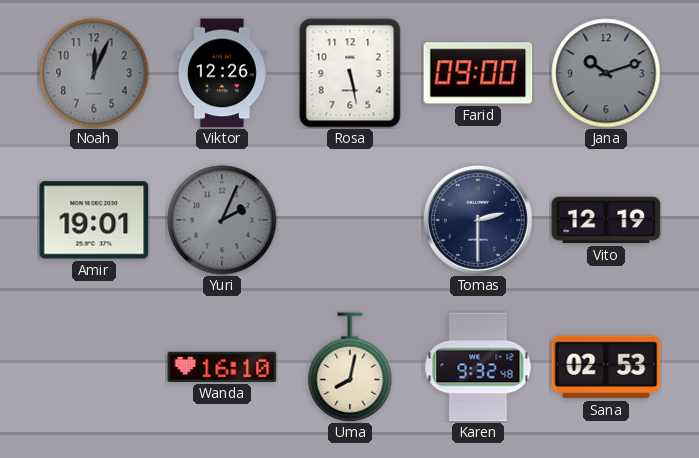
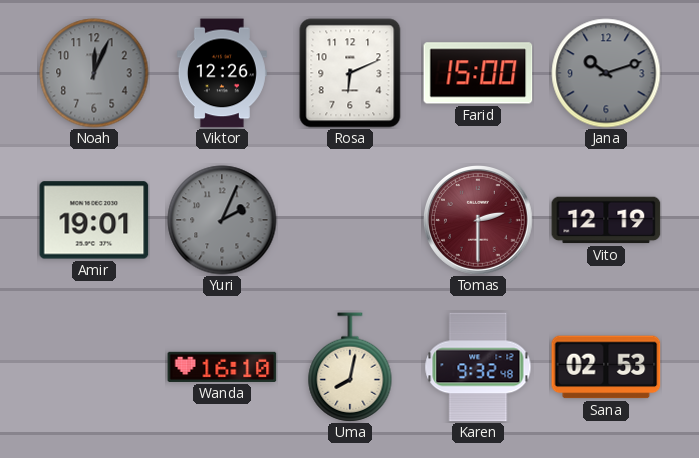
Rosa: 5:28 -> 6:11
Farid: 09:00 -> 15:00
Tomas dial: navy -> burgundy
